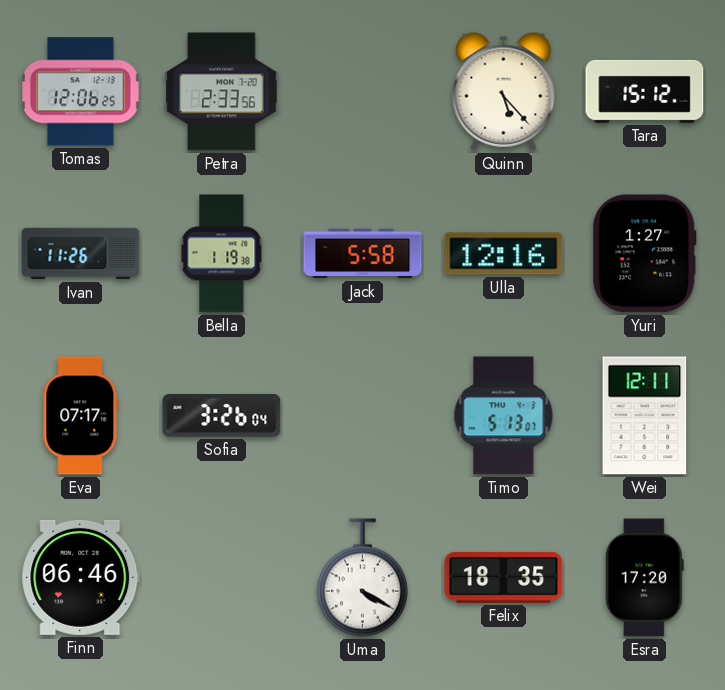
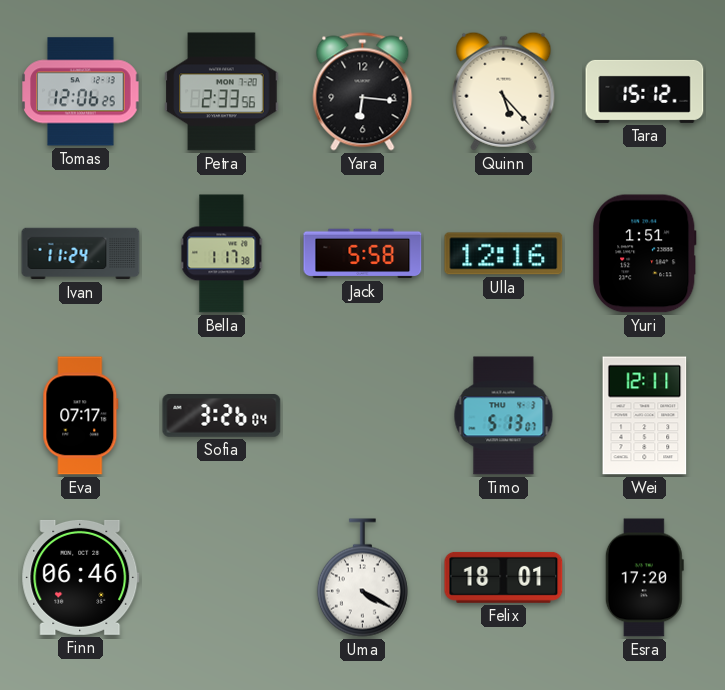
Yara: none -> 6:16
Ivan: 11:26 -> 11:24
Bella: 1:19 -> 1:17
Yuri: 1:27 -> 1:51
Felix: 18:35 -> 18:01
